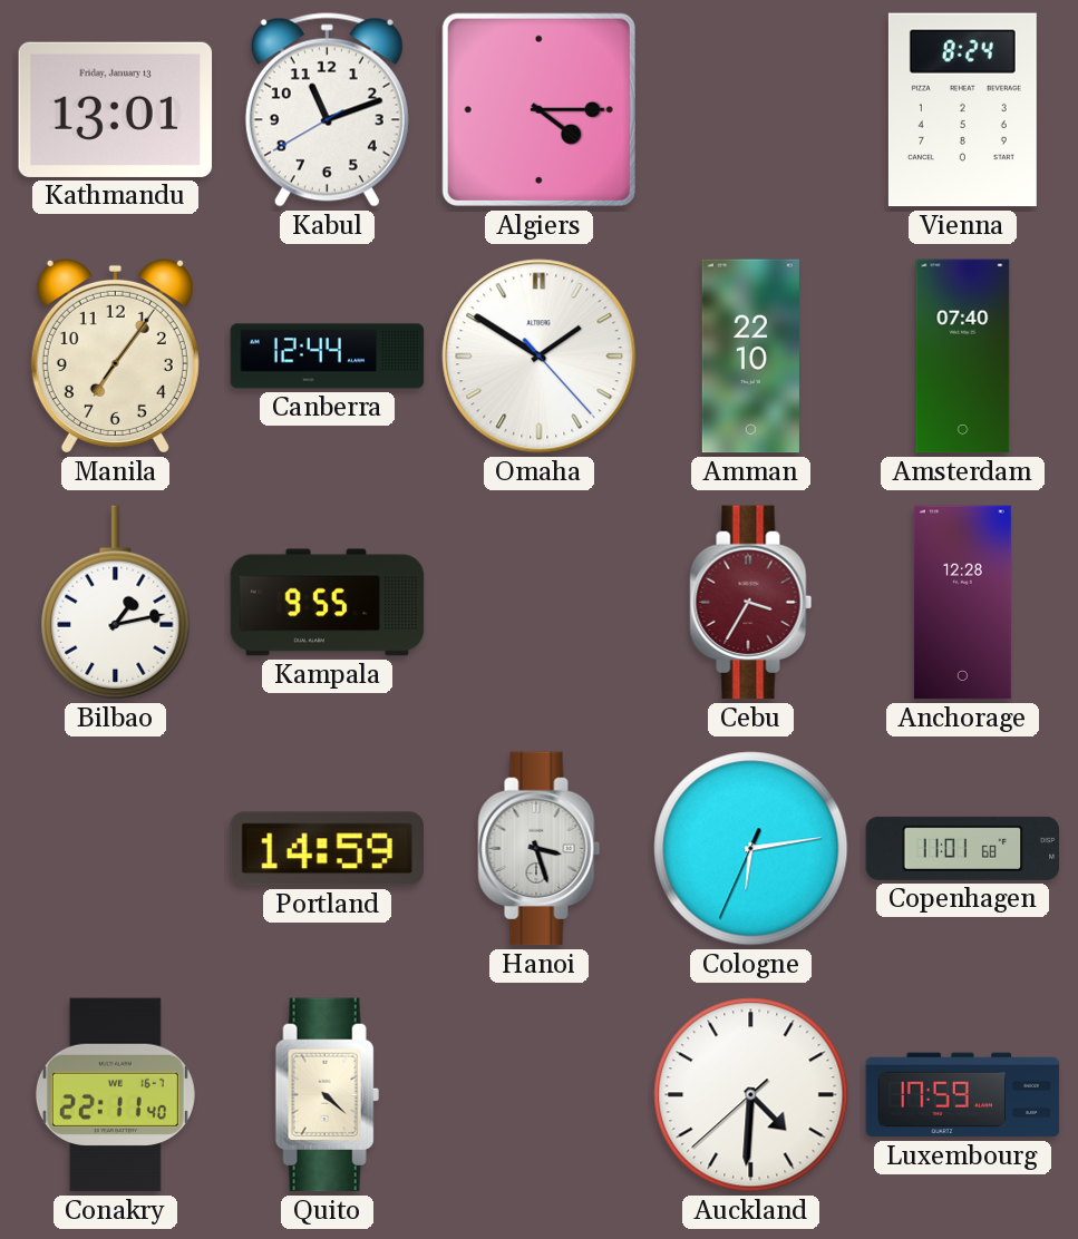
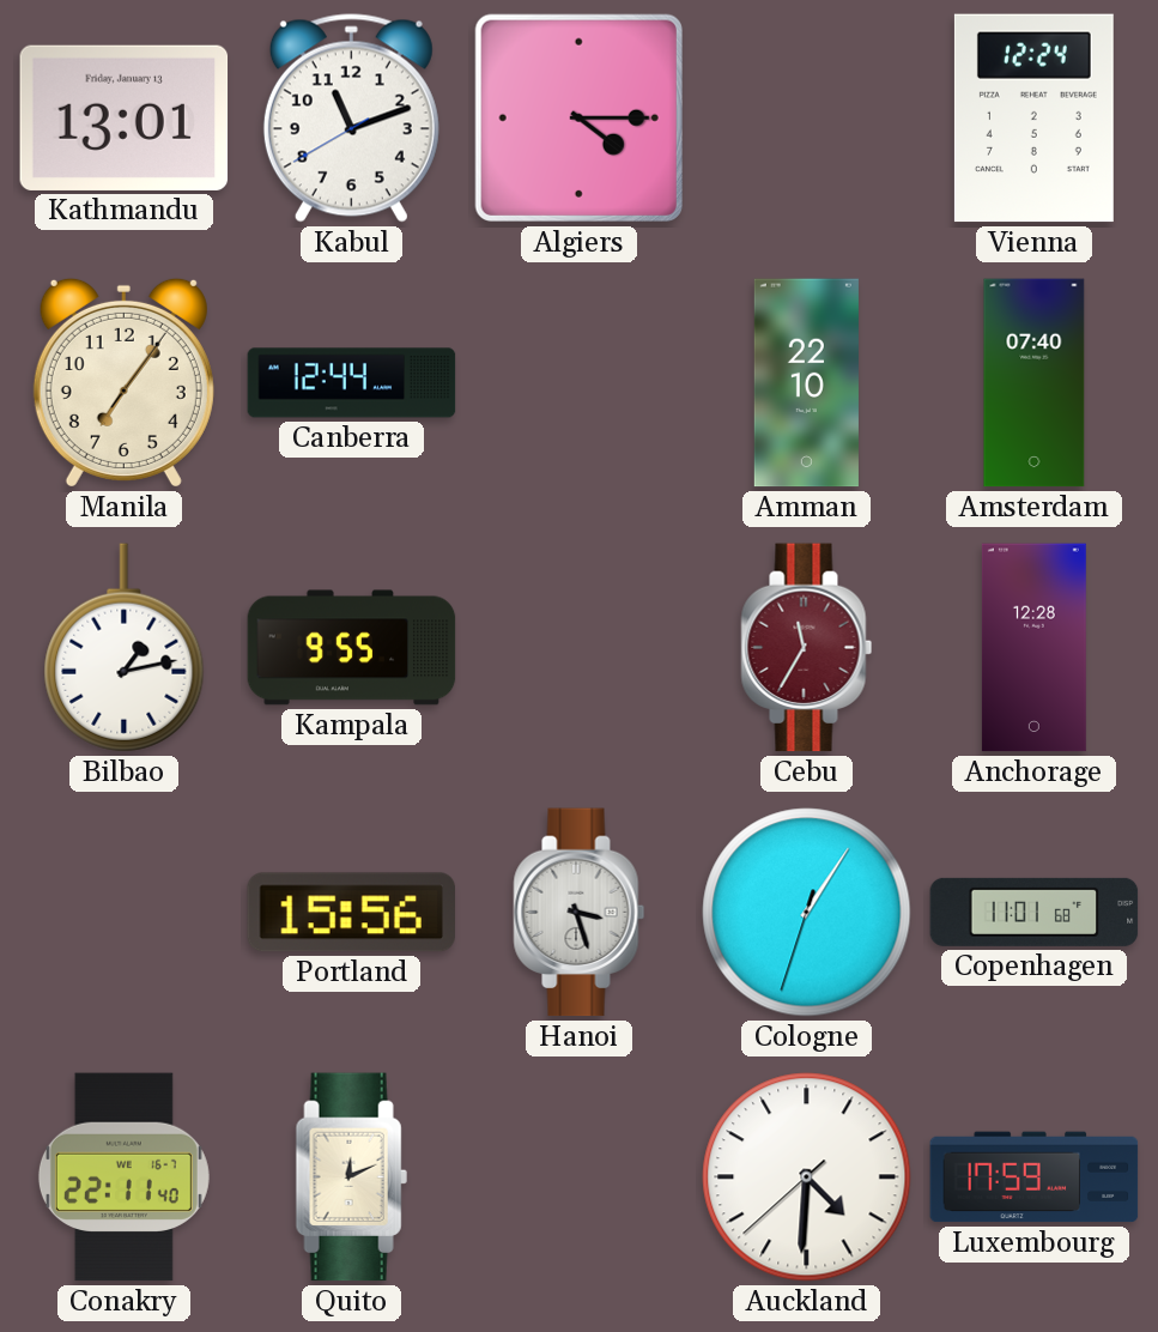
Vienna: 8:24 -> 12:24
Omaha: 1:50 -> none
Cebu: 3:35 -> 11:35
Portland: 14:59 -> 15:56
Cologne: 6:13 -> 1:05
Quito: 4:22 -> 12:11
